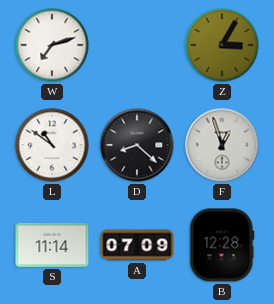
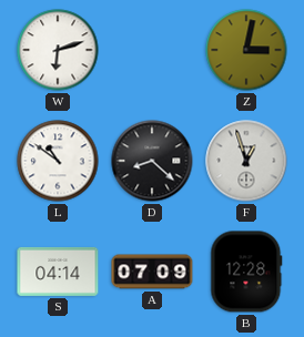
W: 7:12 -> 6:12
Z: 3:05 -> 3:02
S: 11:14 -> 04:14
